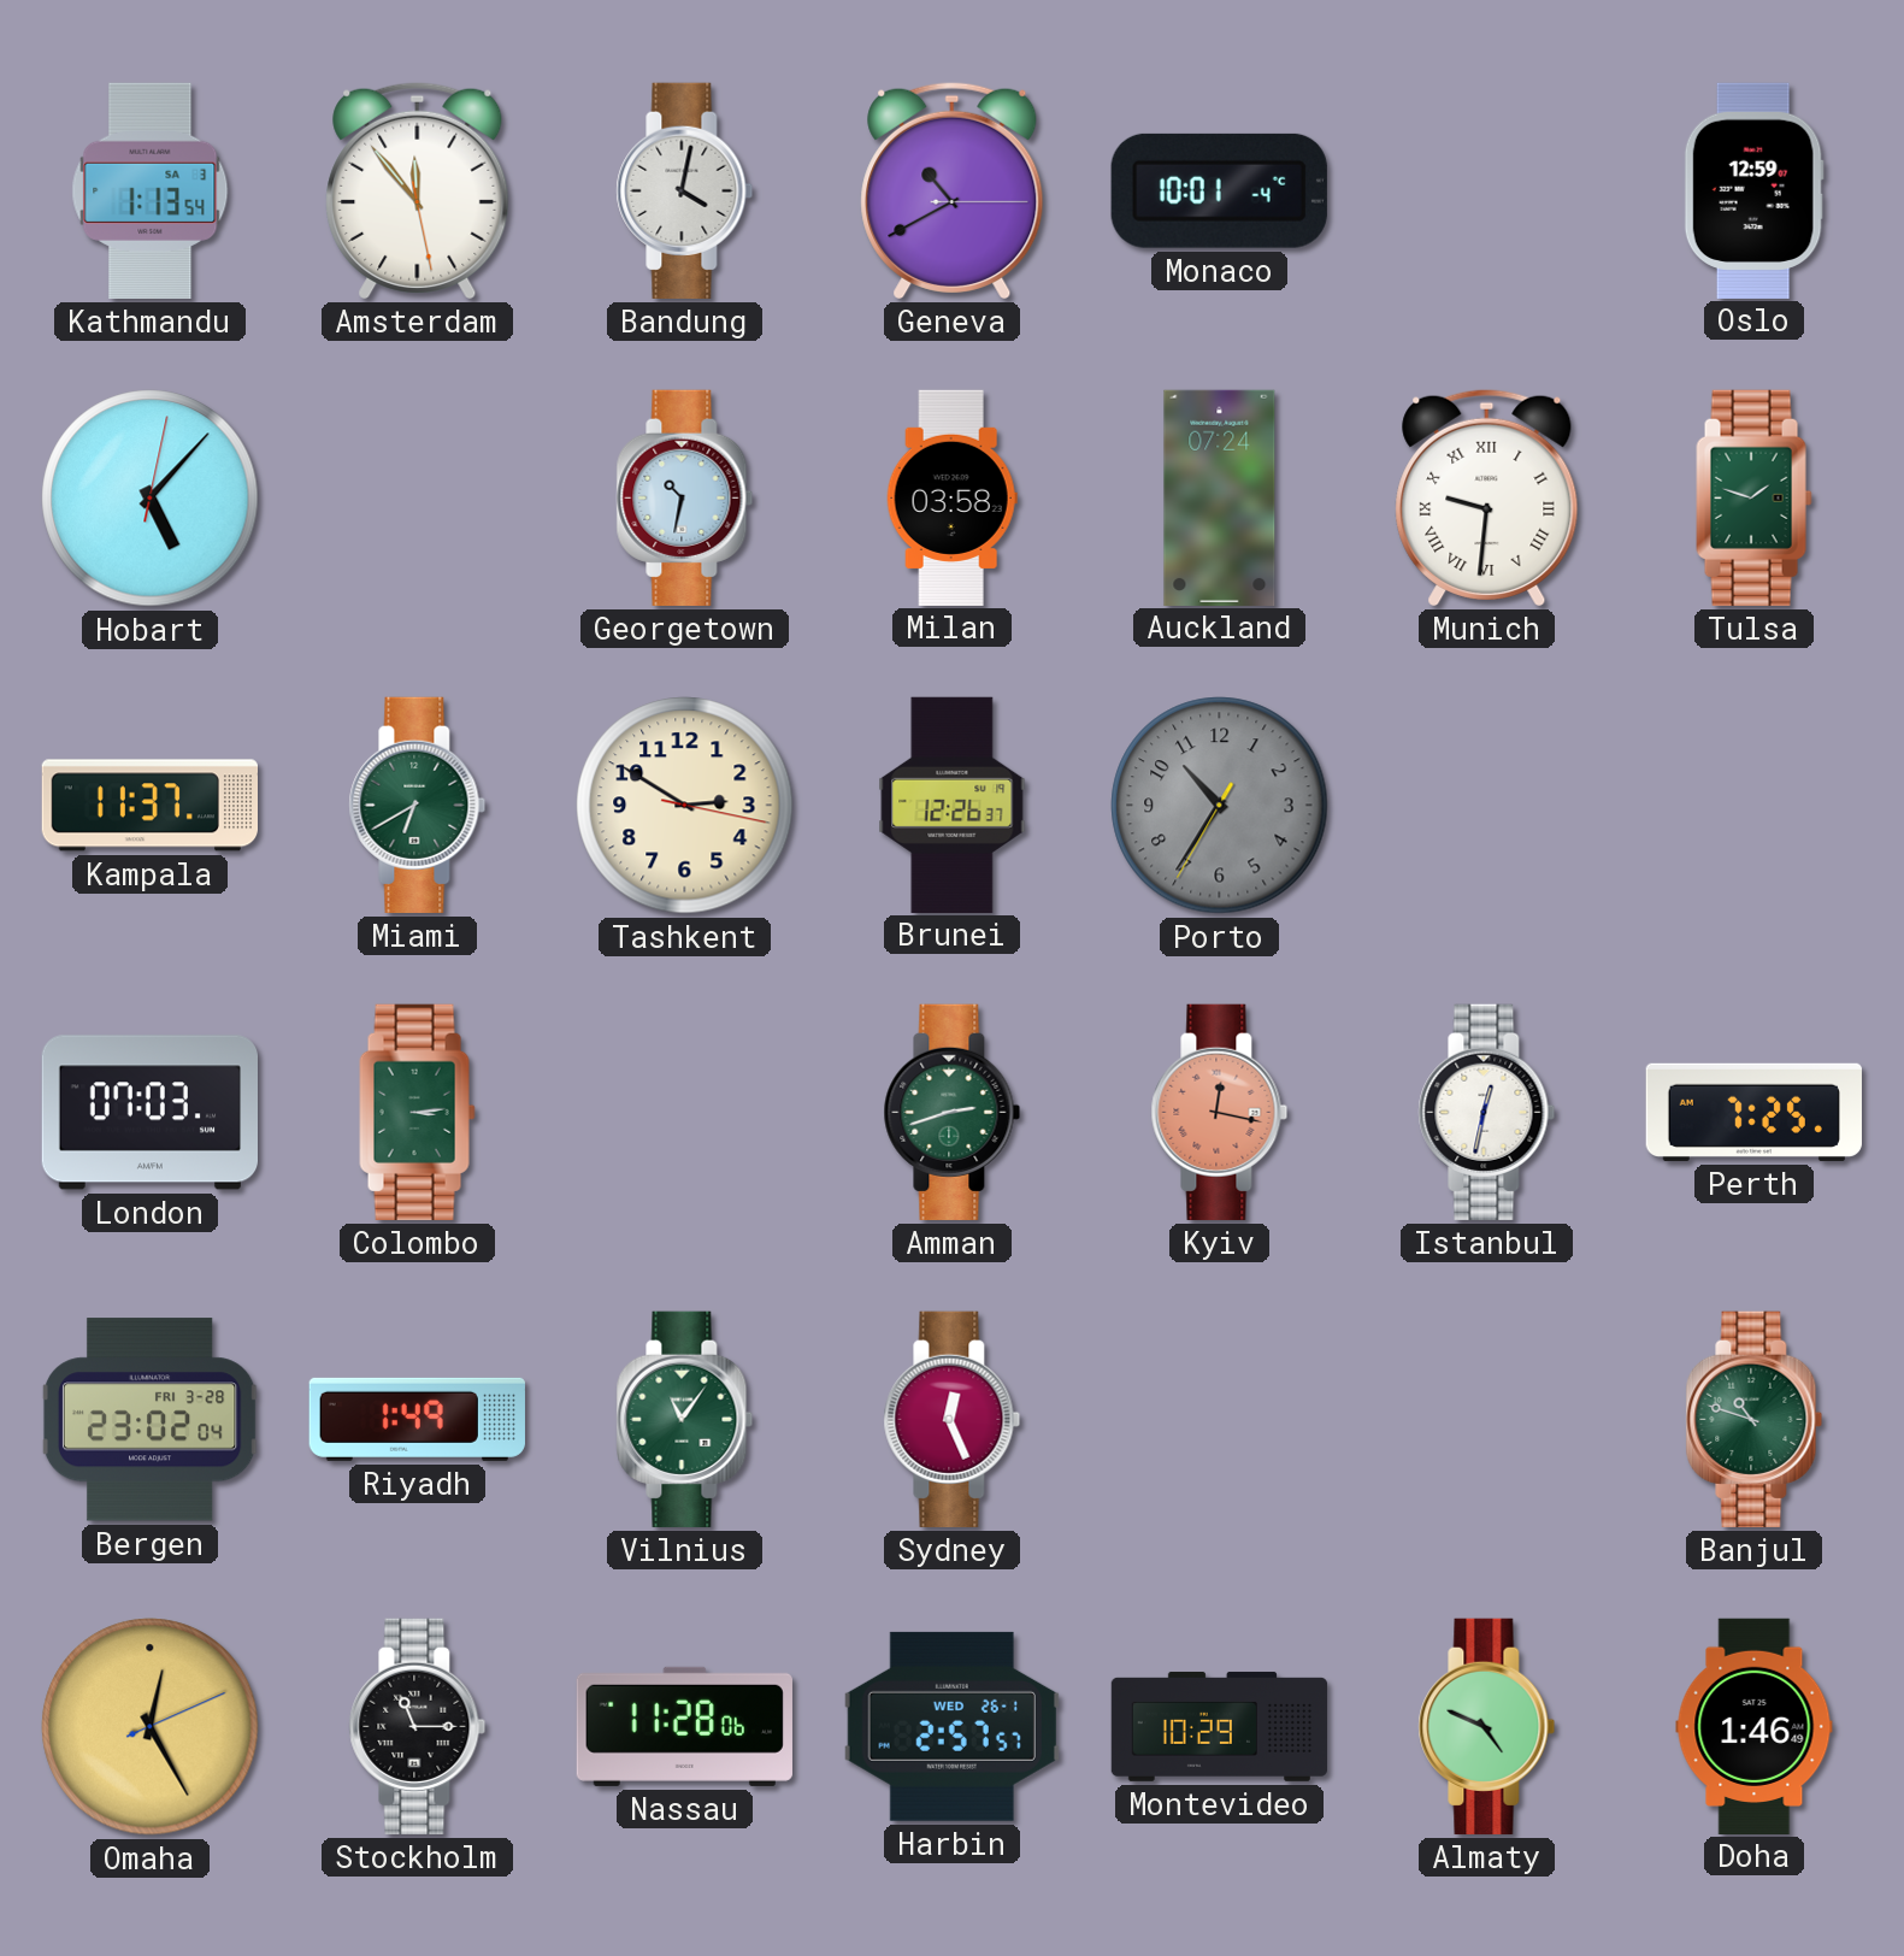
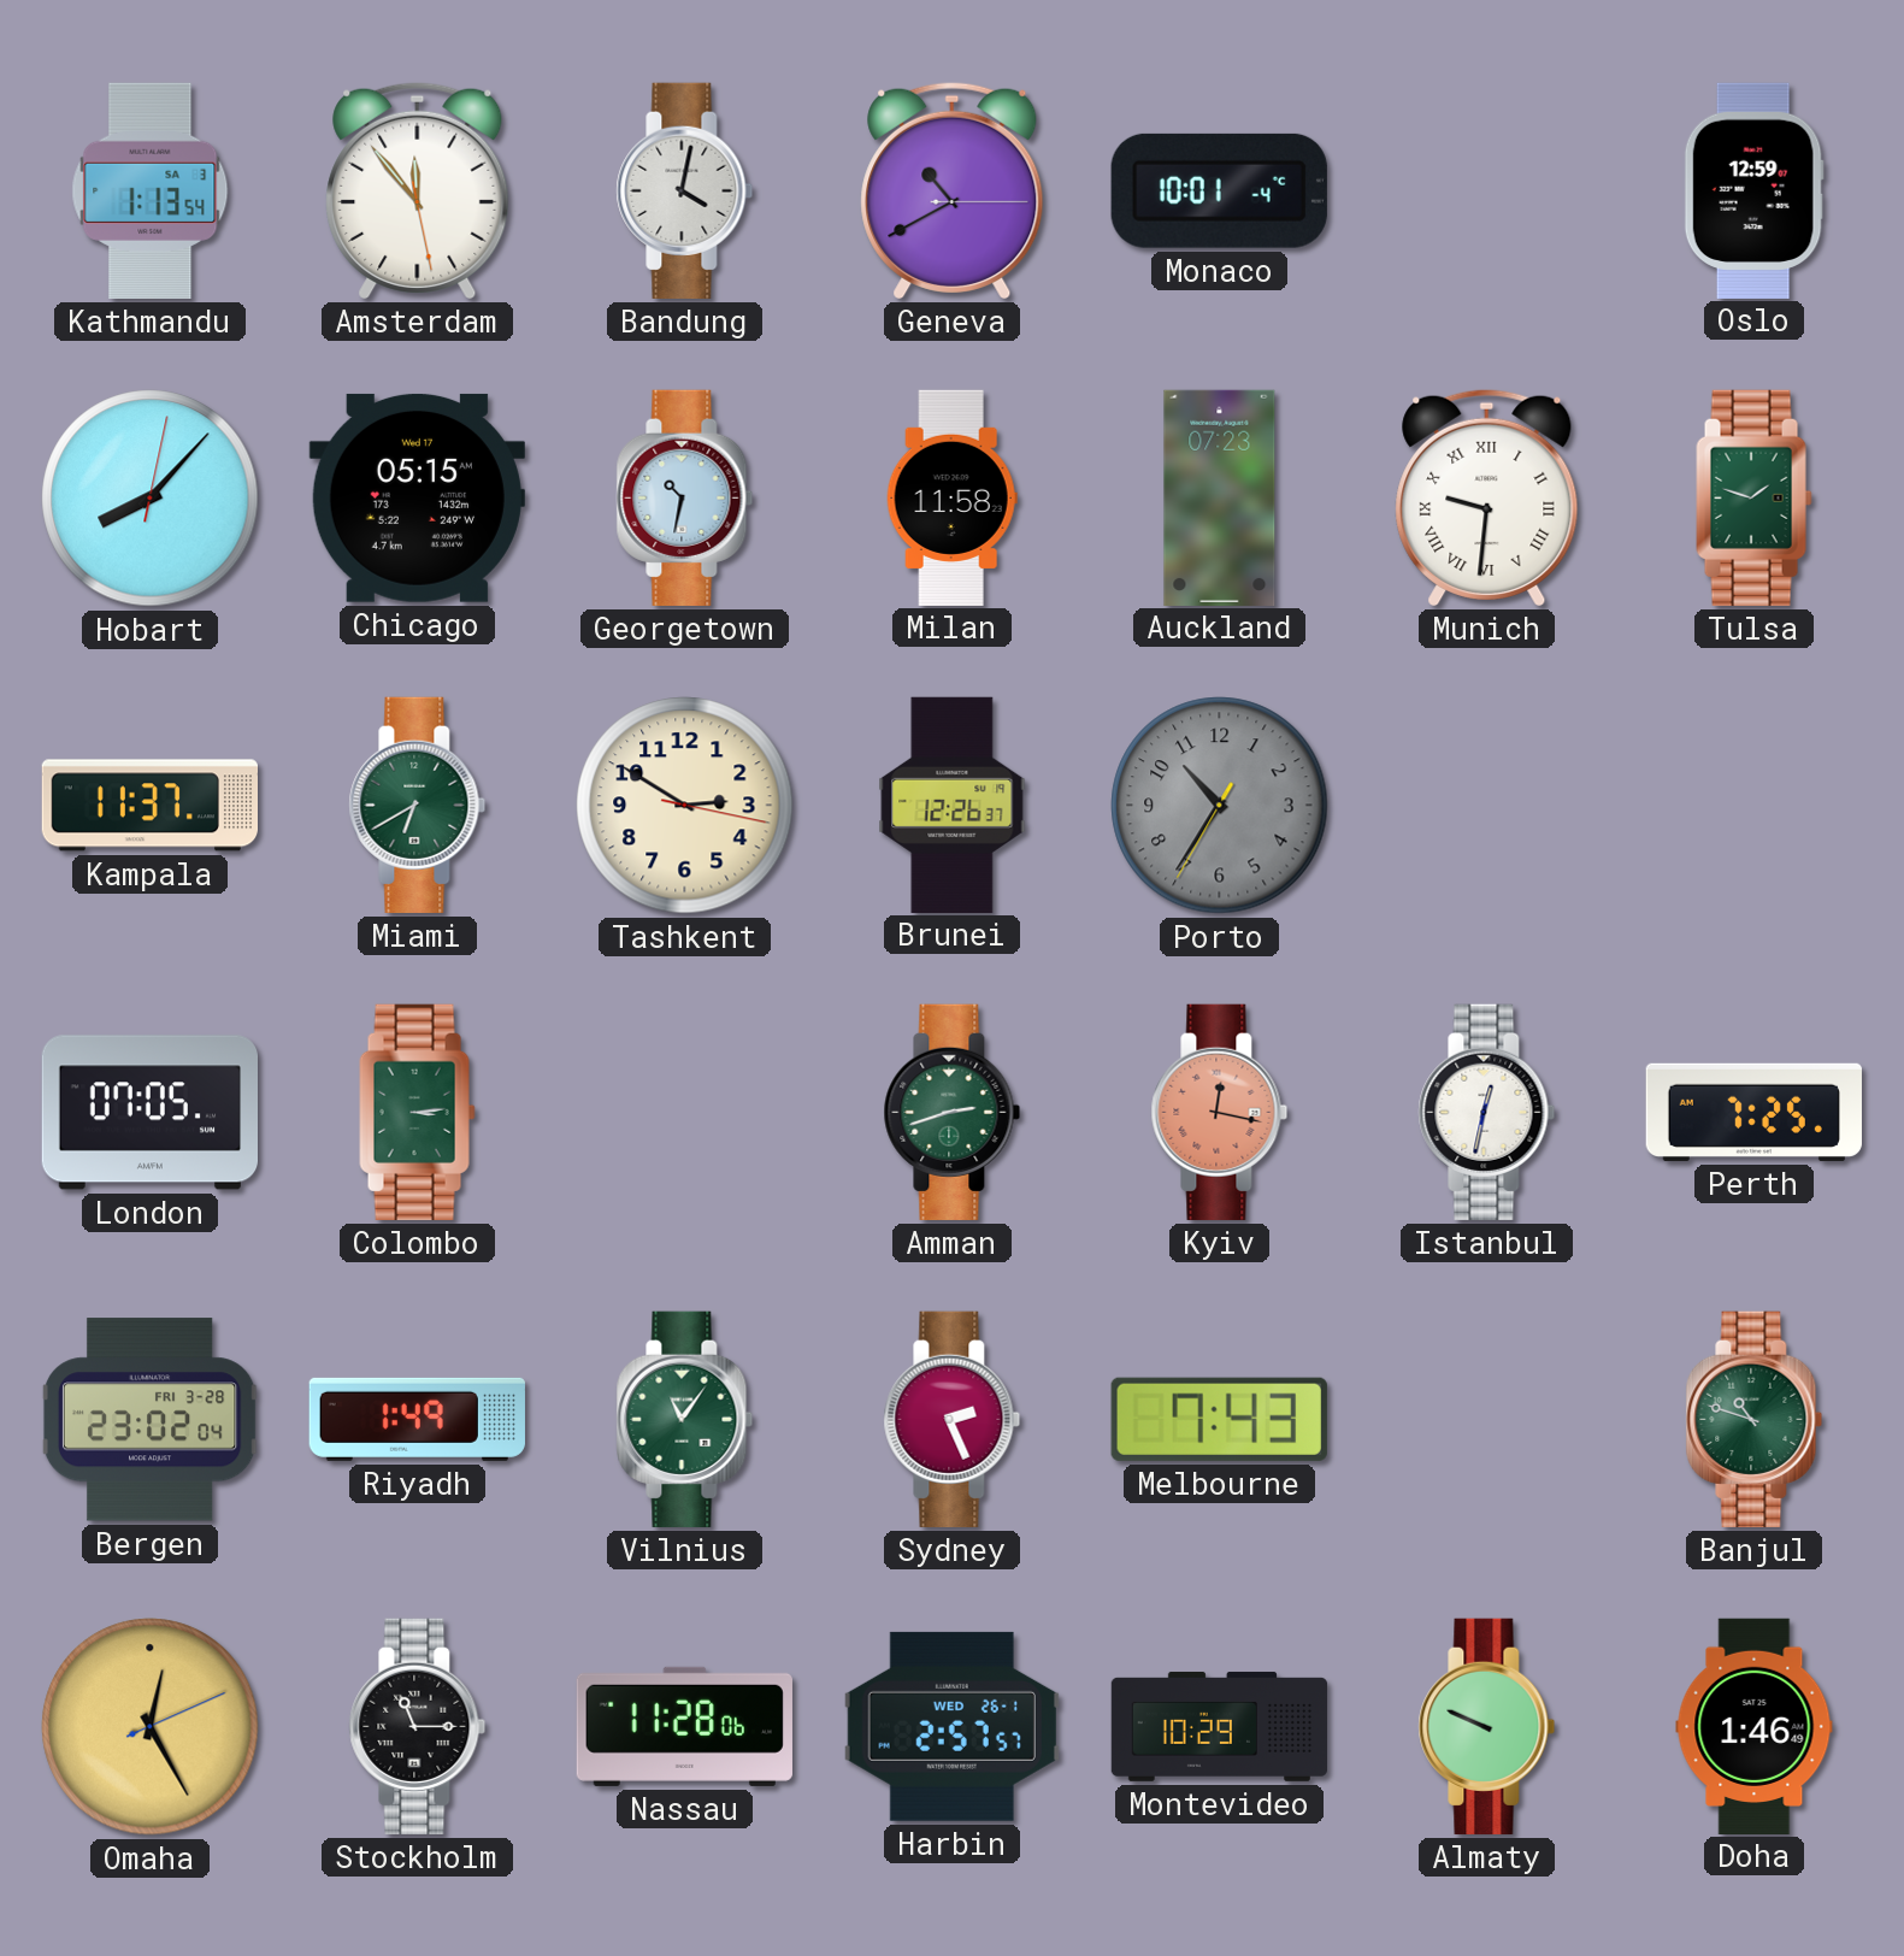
Hobart: 5:07 -> 8:07
Chicago: none -> 05:15
Milan: 03:58 -> 11:58
Auckland: 07:24 -> 07:23
London: 07:03 -> 07:05
Sydney: 12:26 -> 2:26
Melbourne: none -> 7:43
Almaty: 4:49 -> 9:49
